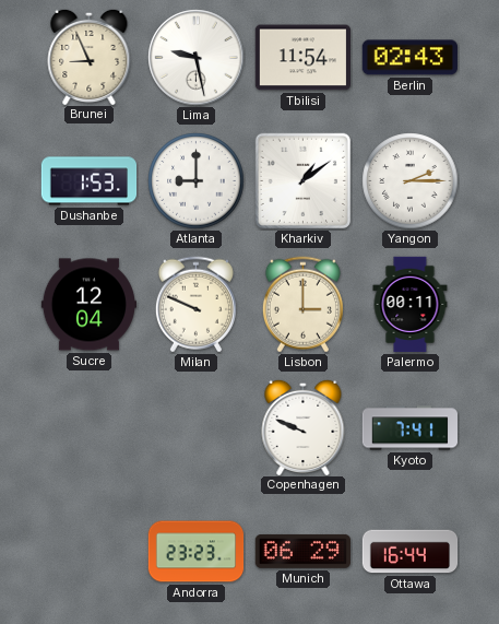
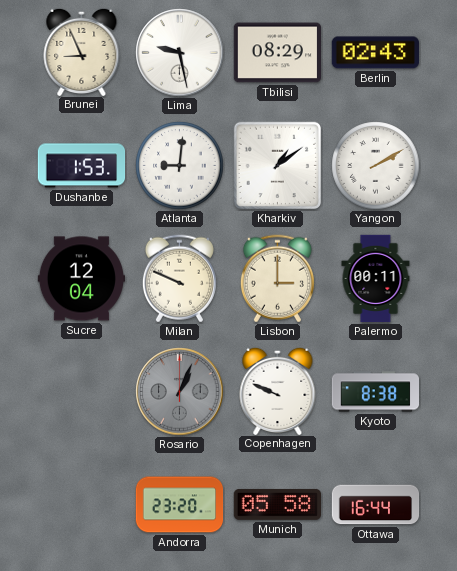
Tbilisi: 11:54 -> 08:29
Atlanta: 9:00 -> 9:01
Yangon: 2:15 -> 2:10
Rosario: none -> 1:04
Kyoto: 7:41 -> 8:38
Andorra: 23:23 -> 23:20
Munich: 06:29 -> 05:58
